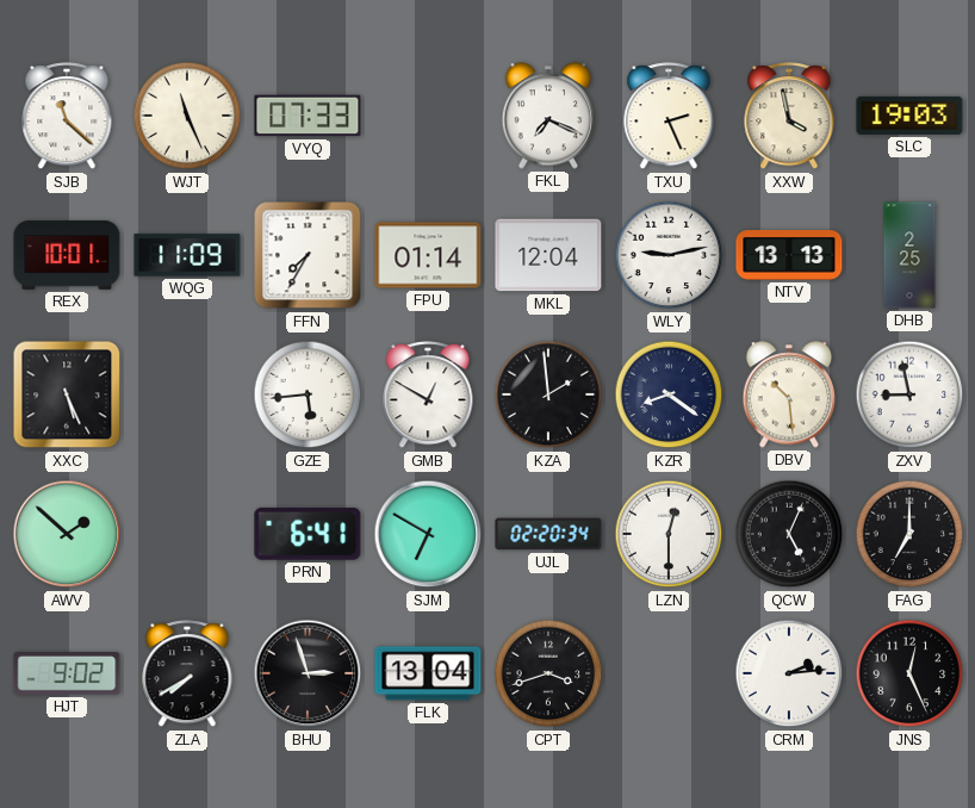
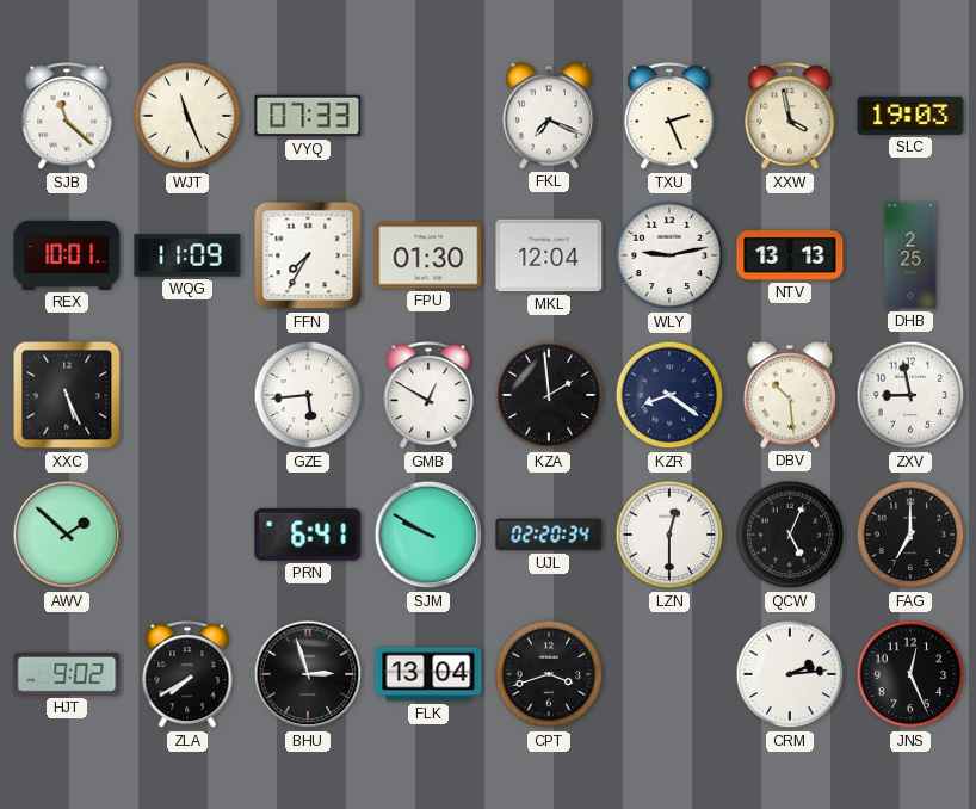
FPU: 01:14 -> 01:30
SJM: 6:50 -> 9:50
